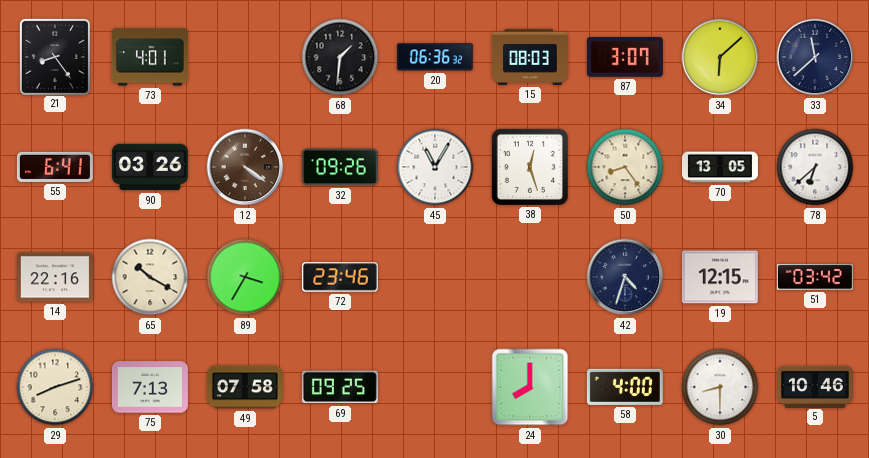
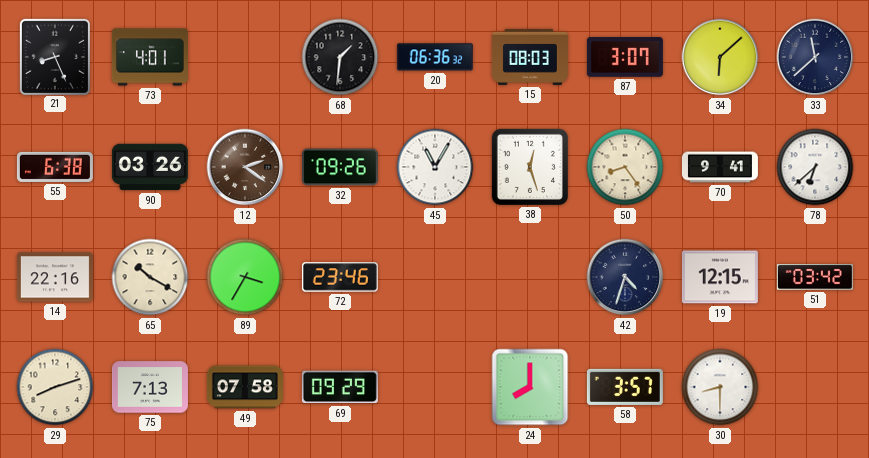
21: 8:24 -> 8:26
55: 6:41 -> 6:38
12: 4:21 -> 2:21
70: 13:05 -> 9:41
69: 09:25 -> 09:29
58: 4:00 -> 3:57
5: 10:46 -> none
